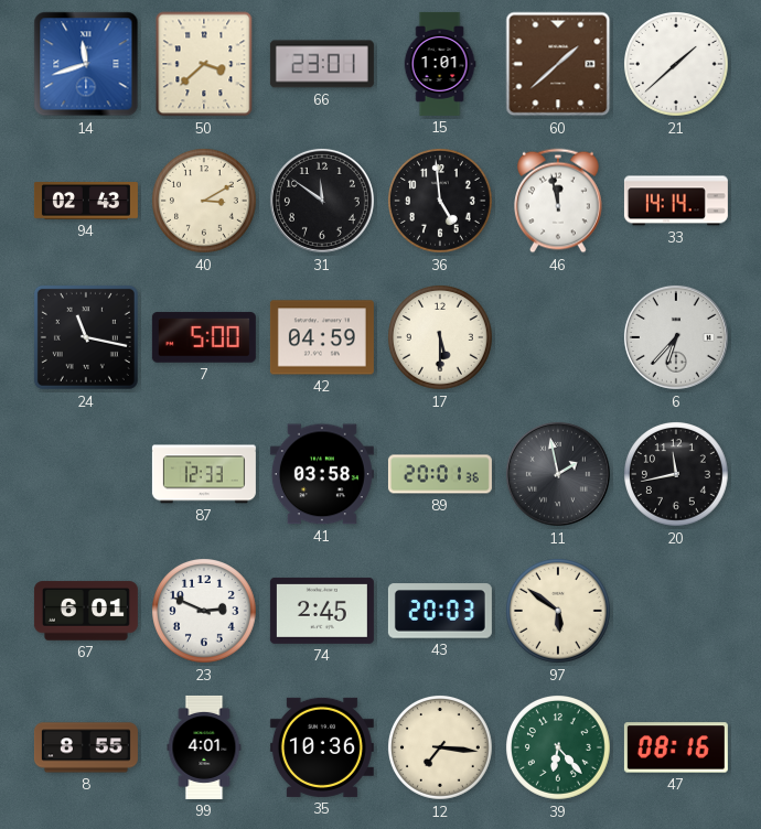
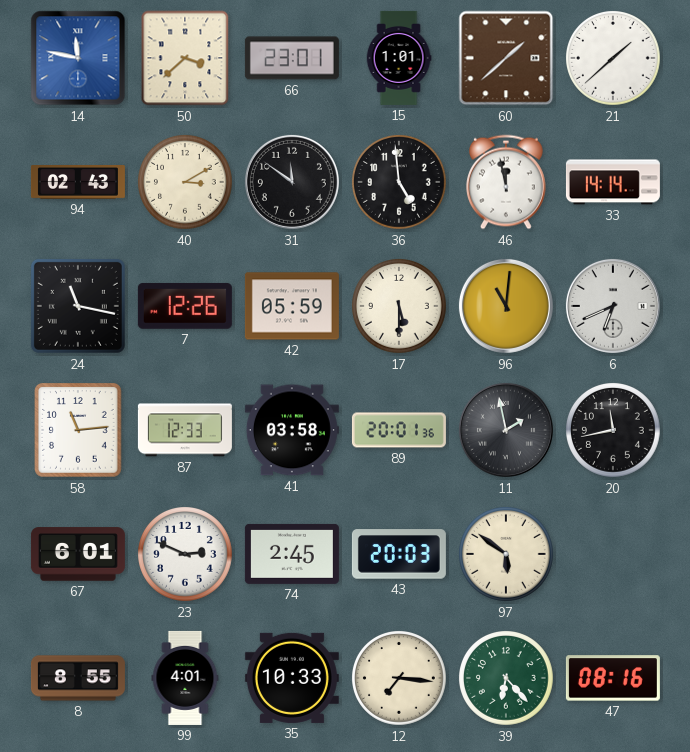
14: 11:42 -> 11:47
7: 5:00 -> 12:26
42: 04:59 -> 05:59
96: none -> 11:01
6: 6:37 -> 6:41
58: none -> 11:14
35: 10:36 -> 10:33
